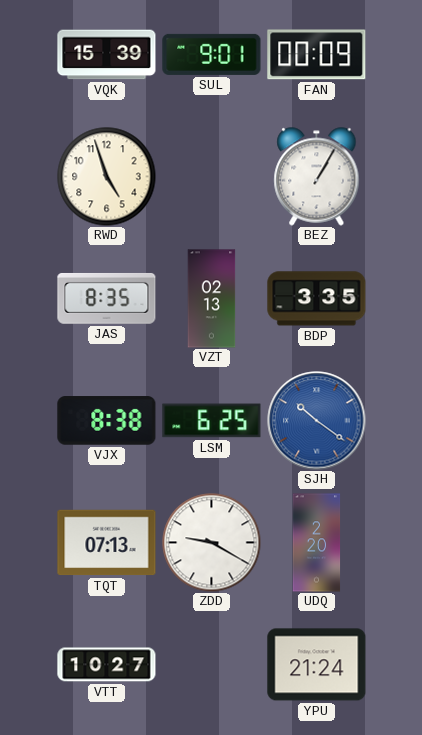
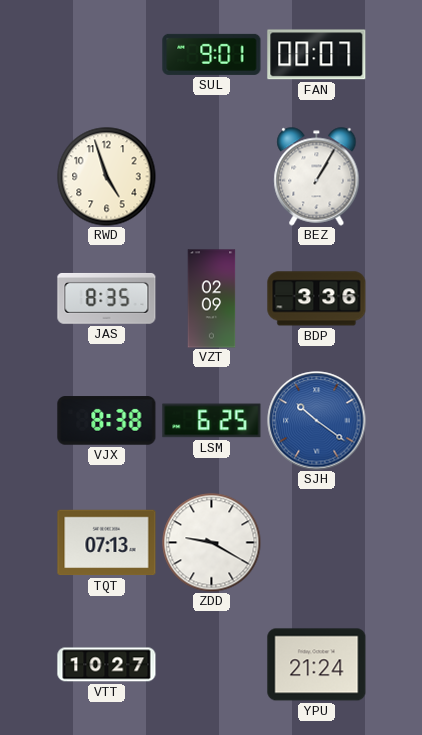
VQK: 15:39 -> none
FAN: 00:09 -> 00:07
VZT: 02:13 -> 02:09
BDP: 3:35 -> 3:36
UDQ: 2:20 -> none
